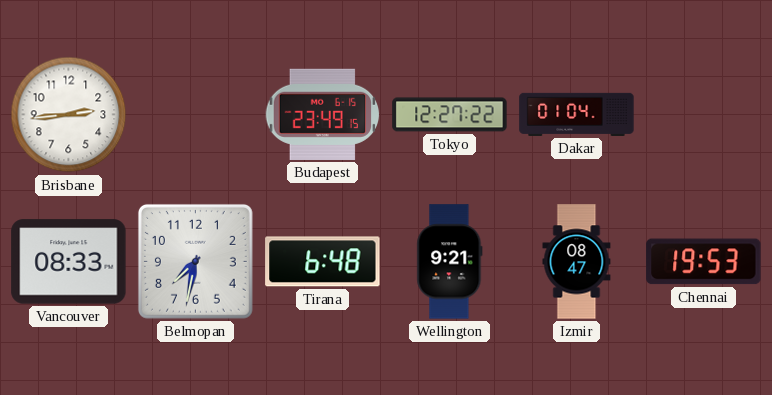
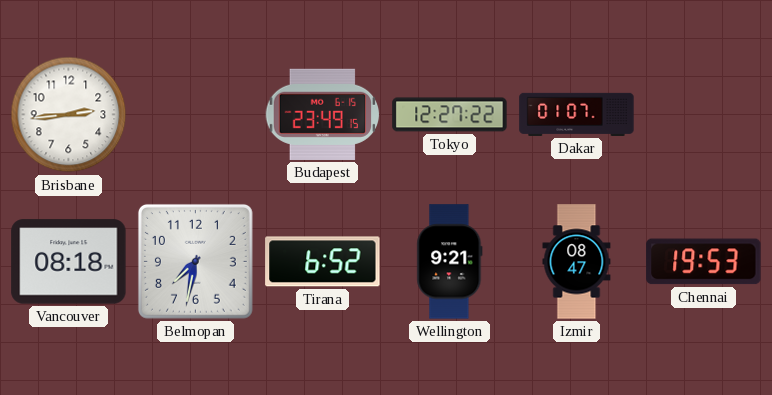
Dakar: 01:04 -> 01:07
Vancouver: 08:33 -> 08:18
Tirana: 6:48 -> 6:52
